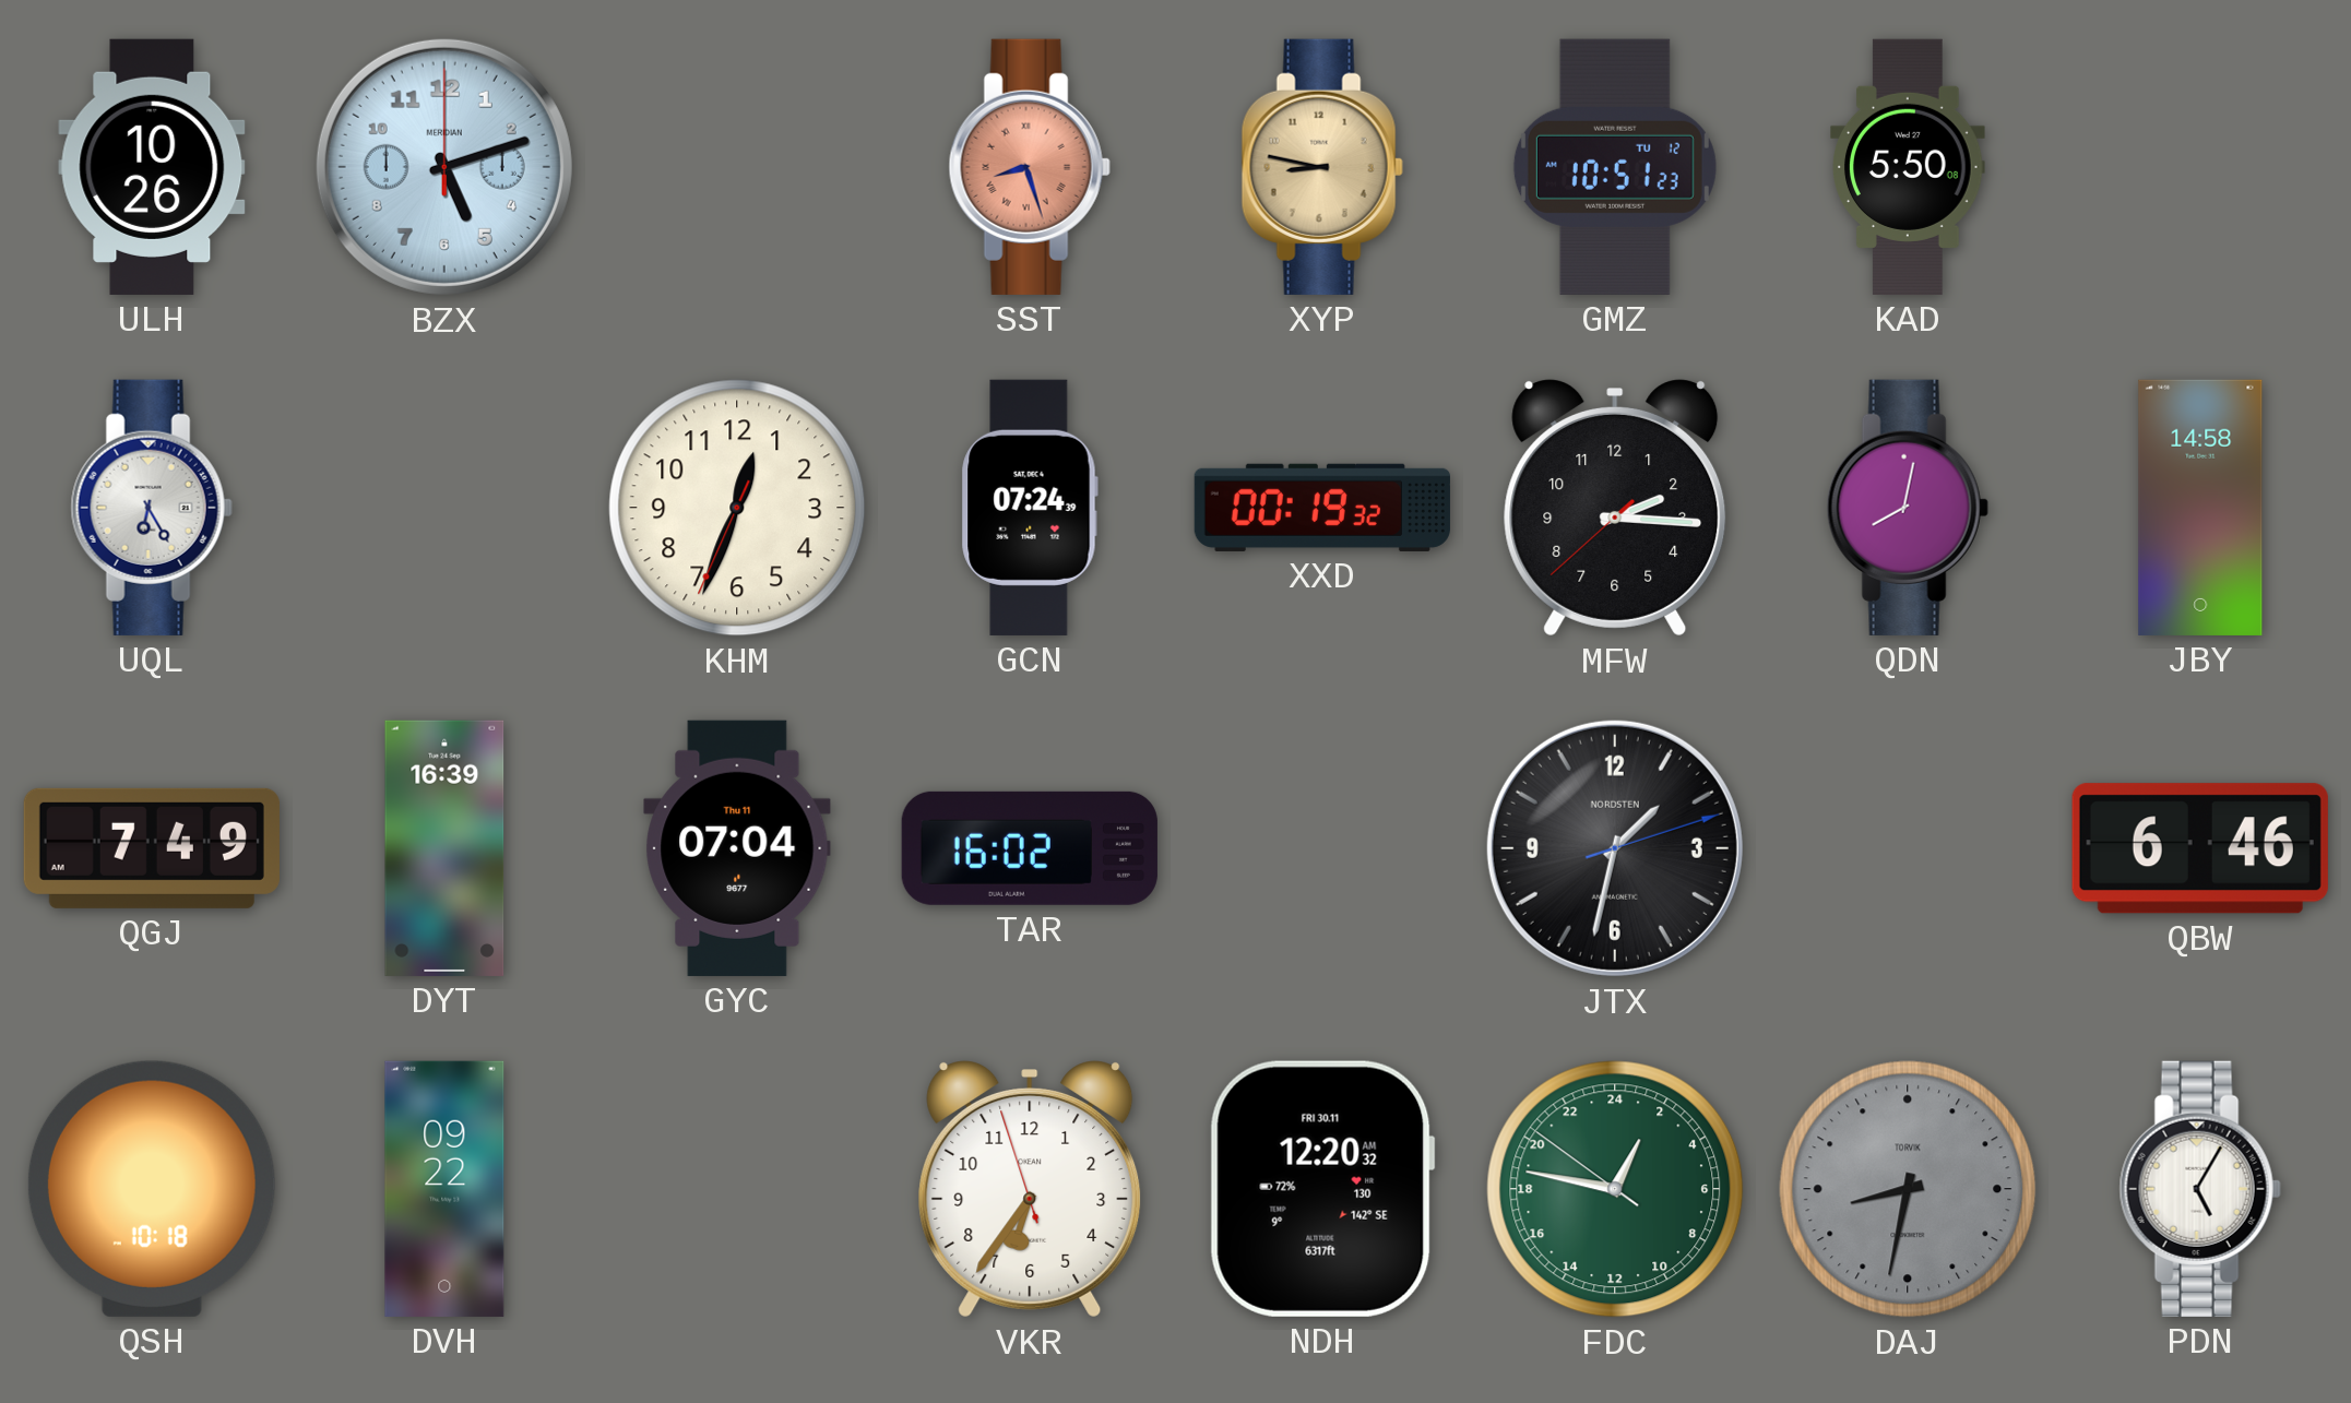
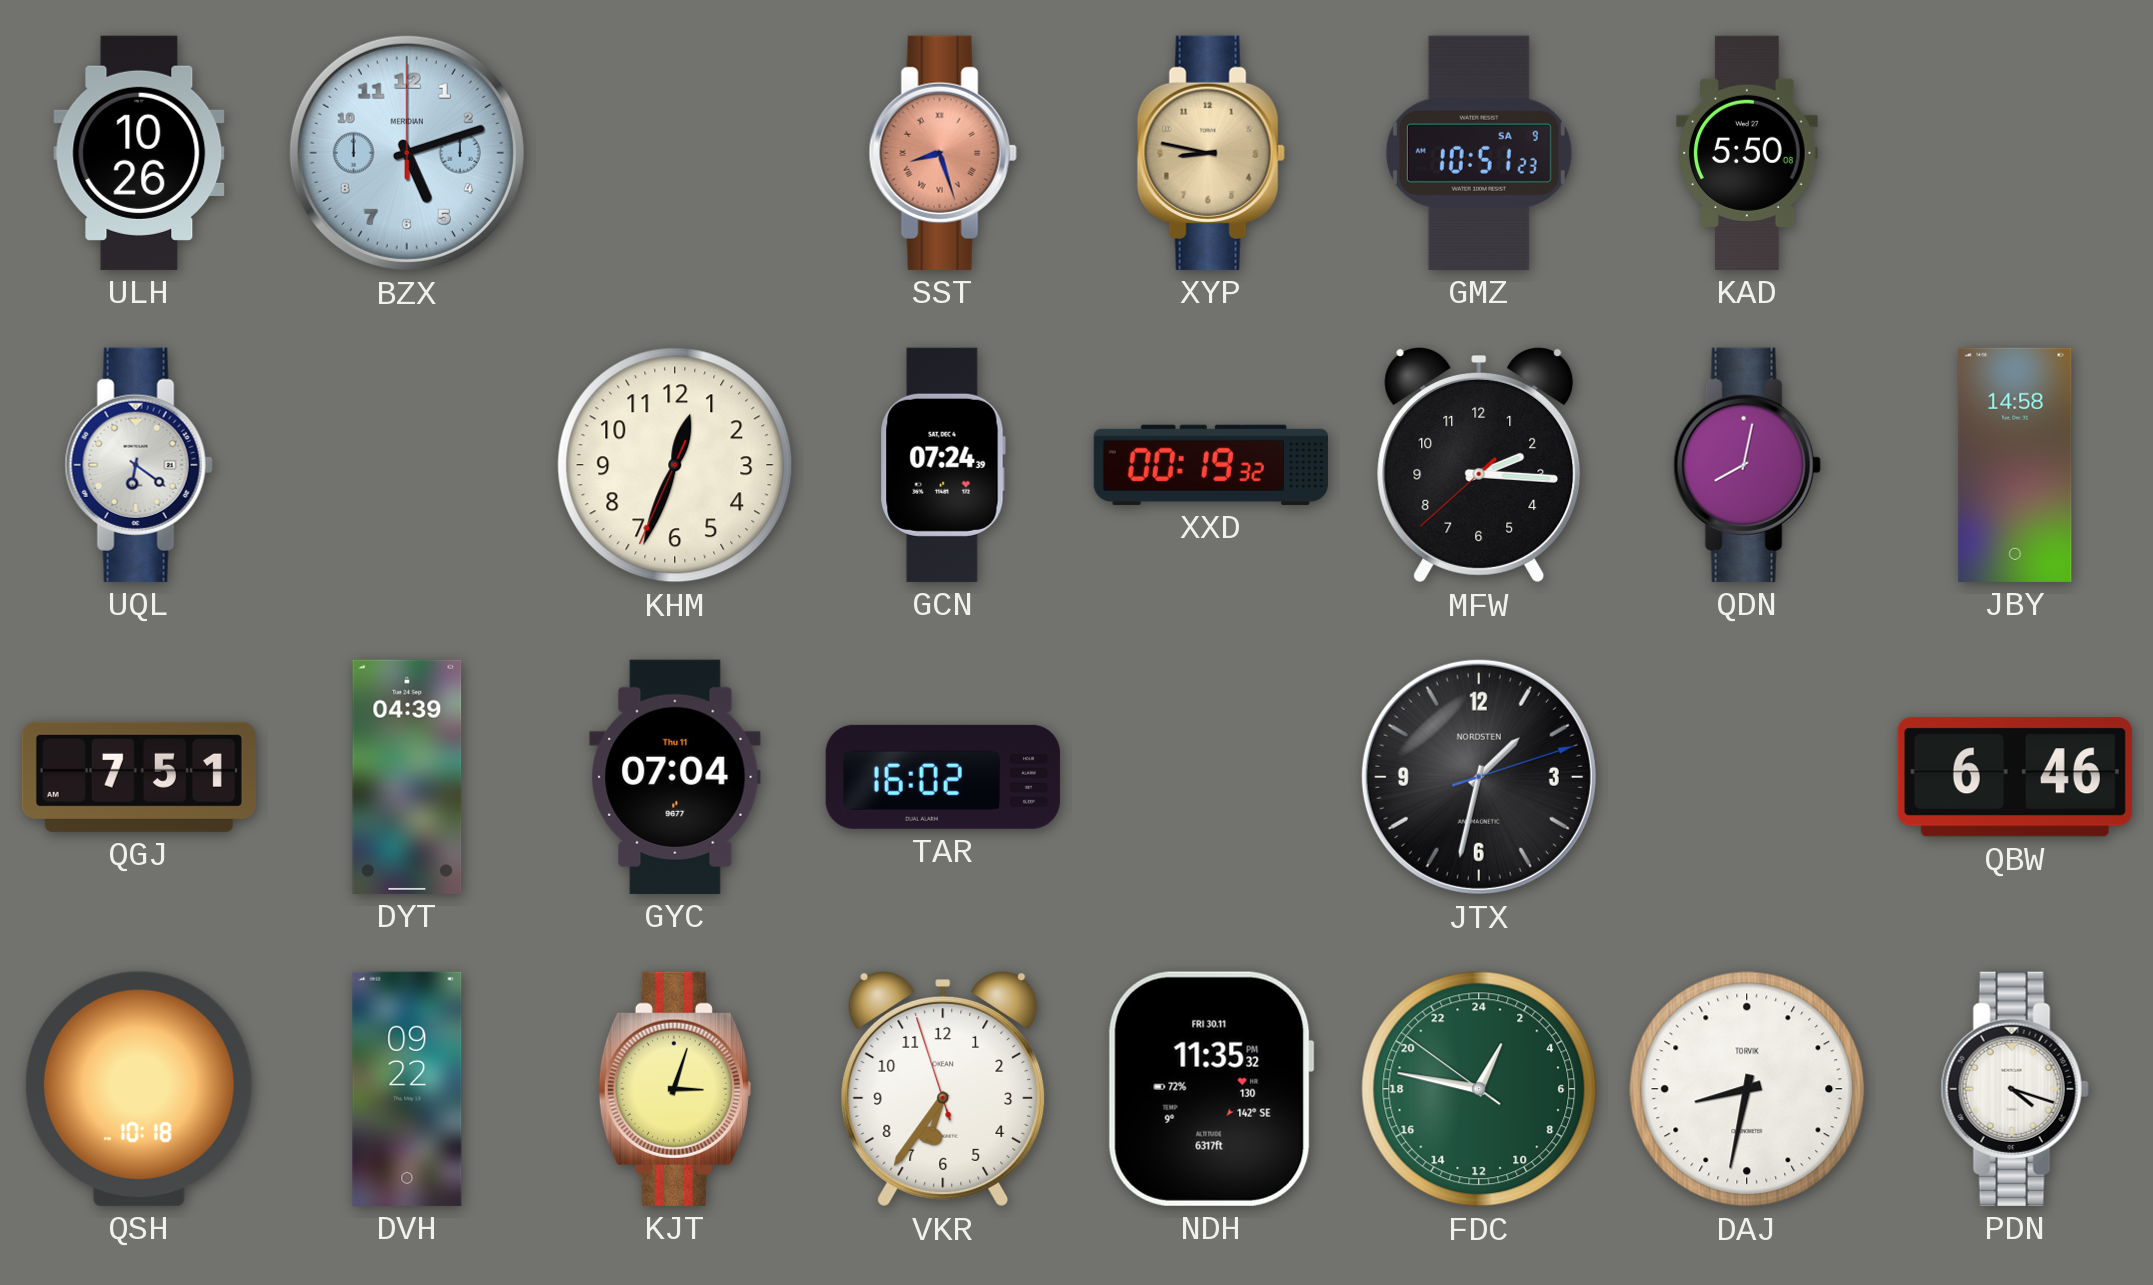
GMZ date: TU 12 -> SA 9
UQL: 6:25 -> 6:21
QGJ: 7:49 -> 7:51
DYT: 16:39 -> 04:39
KJT: none -> 3:03
NDH: 12:20 -> 11:35
DAJ dial: grey -> white
PDN: 5:05 -> 4:18
